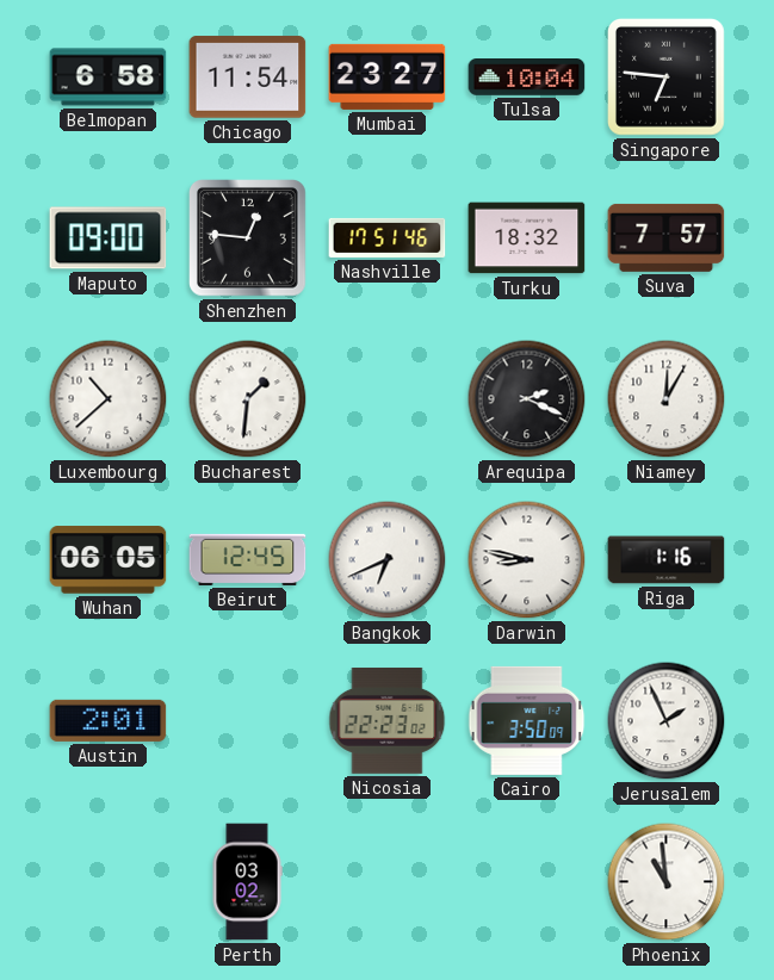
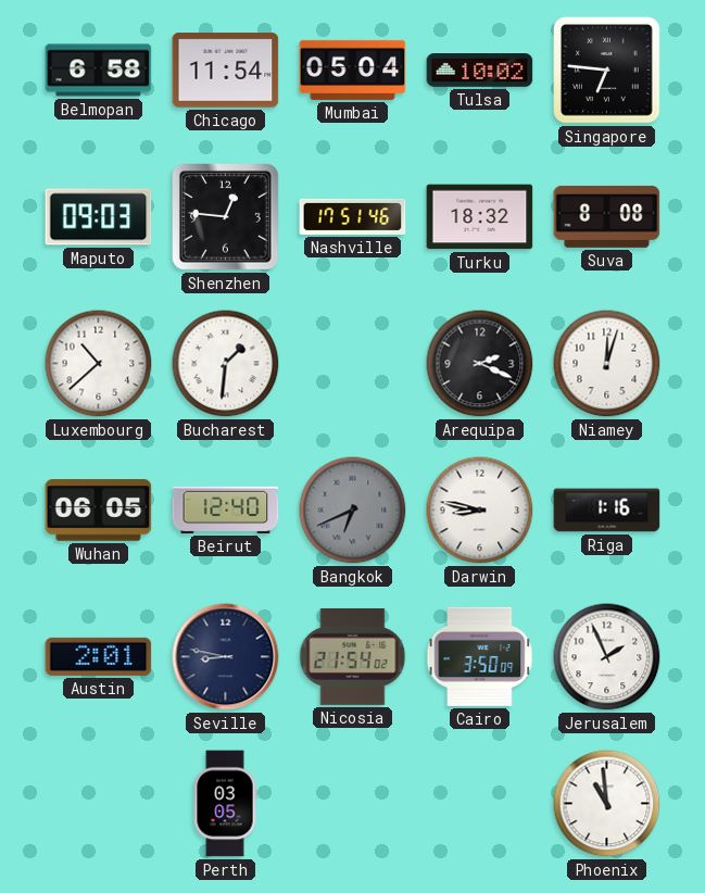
Mumbai: 23:27 -> 05:04
Tulsa: 10:04 -> 10:02
Maputo: 09:00 -> 09:03
Suva: 7:57 -> 8:08
Niamey: 12:05 -> 12:03
Beirut: 12:45 -> 12:40
Bangkok dial: white -> grey
Seville: none -> 8:47
Nicosia: 22:23 -> 21:54
Perth: 03:02 -> 03:05
